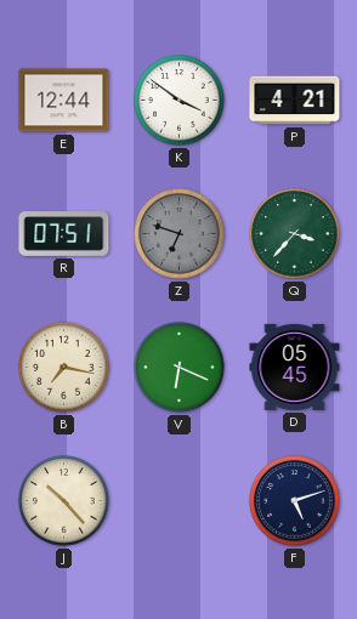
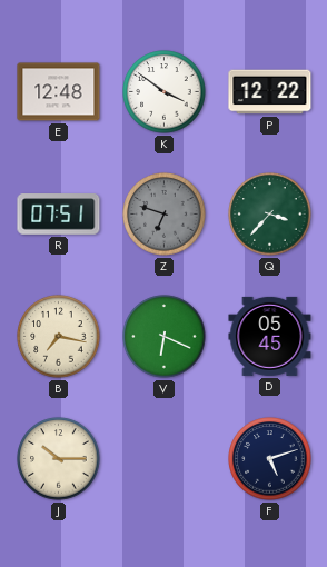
E: 12:44 -> 12:48
P: 4:21 -> 12:22
J: 10:23 -> 10:15
